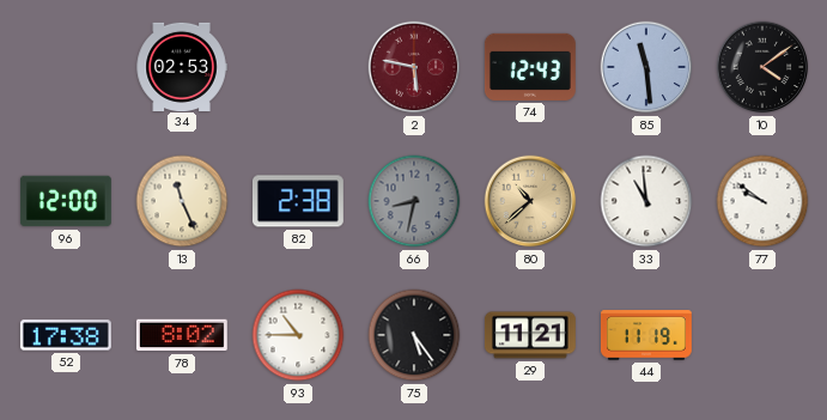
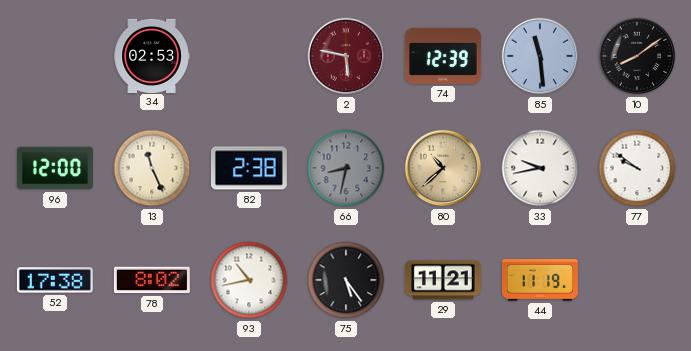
74: 12:43 -> 12:39
10: 4:09 -> 8:09
33: 10:59 -> 9:43
93: 10:45 -> 10:43
